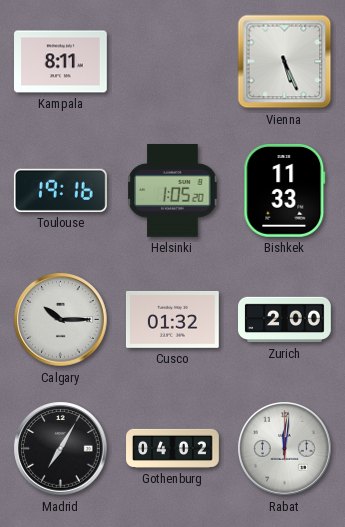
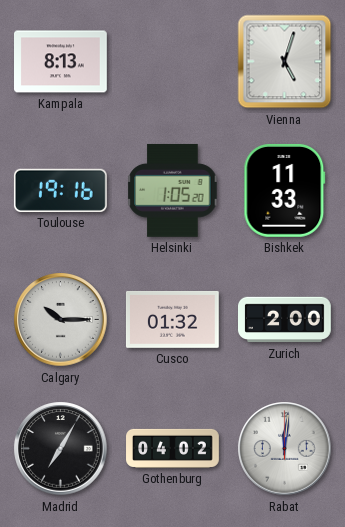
Kampala: 8:11 -> 8:13
Vienna: 5:26 -> 5:03
